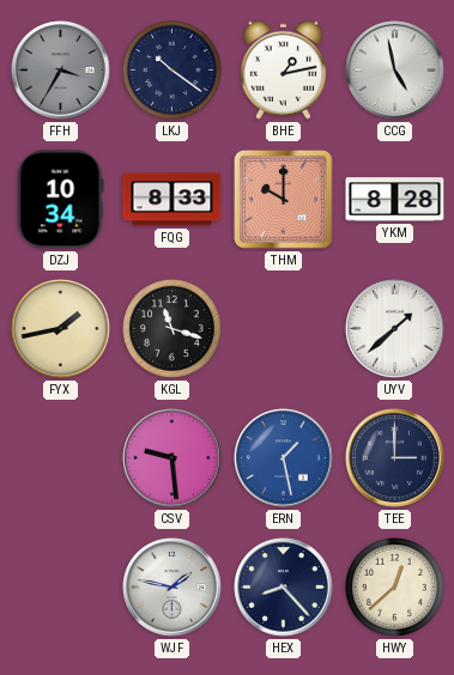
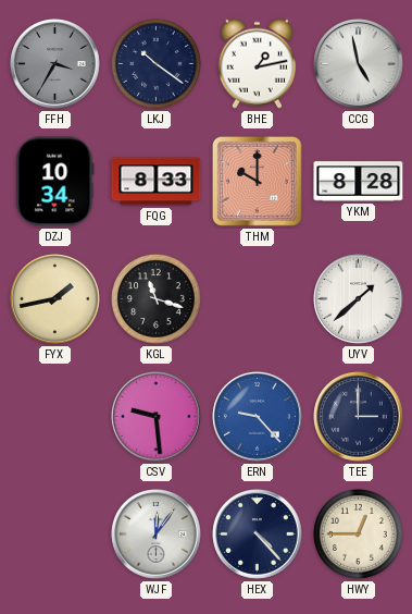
ERN: 1:28 -> 9:23
WJF: 1:47 -> 12:06
HEX: 8:23 -> 4:23
HWY: 12:38 -> 12:45
